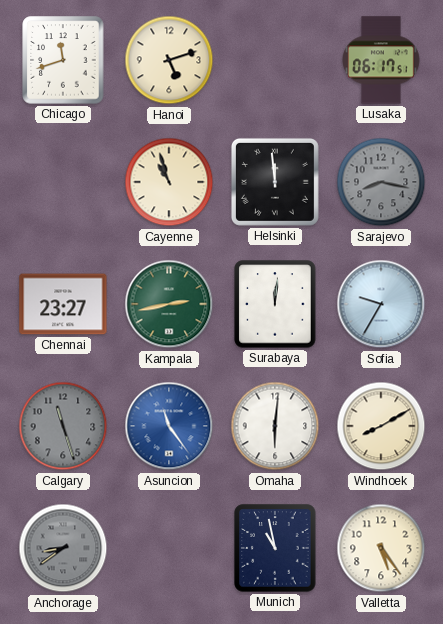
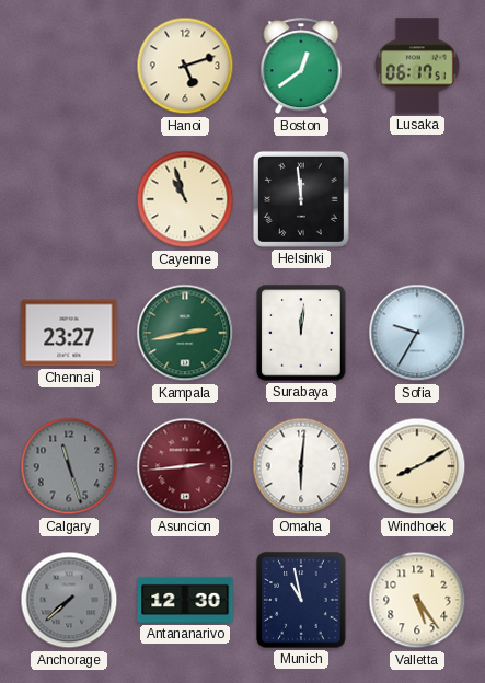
Chicago: 11:42 -> none
Boston: none -> 12:39
Sarajevo: 8:17 -> none
Asuncion: 11:24 -> 2:44
Asuncion dial: blue -> burgundy
Anchorage: 8:39 -> 7:38
Antananarivo: none -> 12:30
